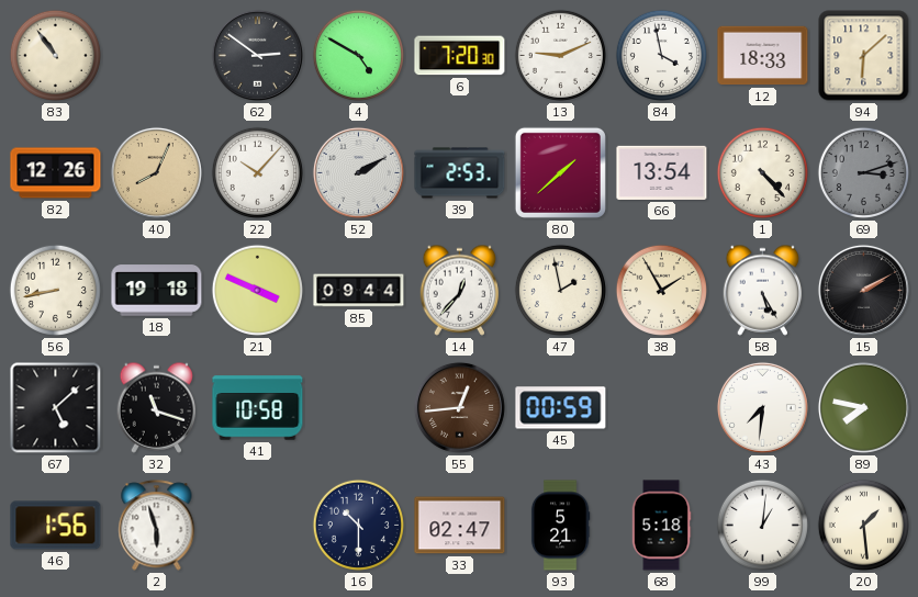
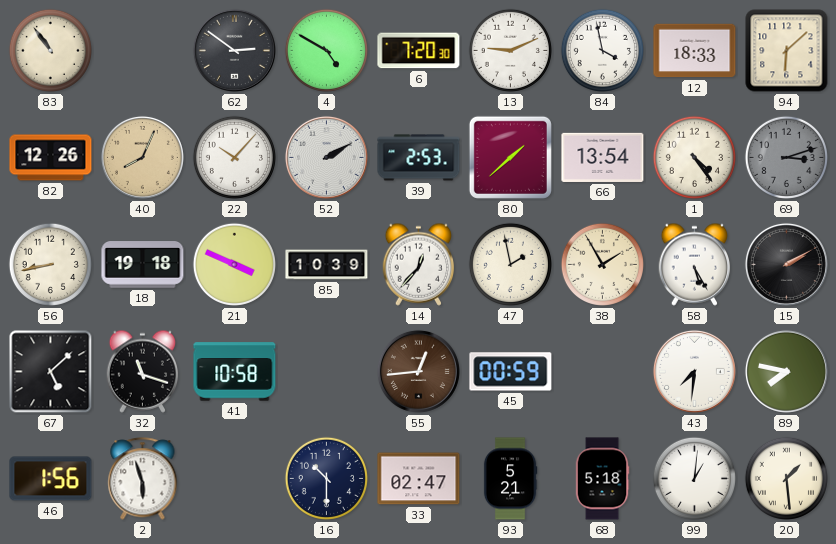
1: 4:23 -> 4:24
85: 09:44 -> 10:39
